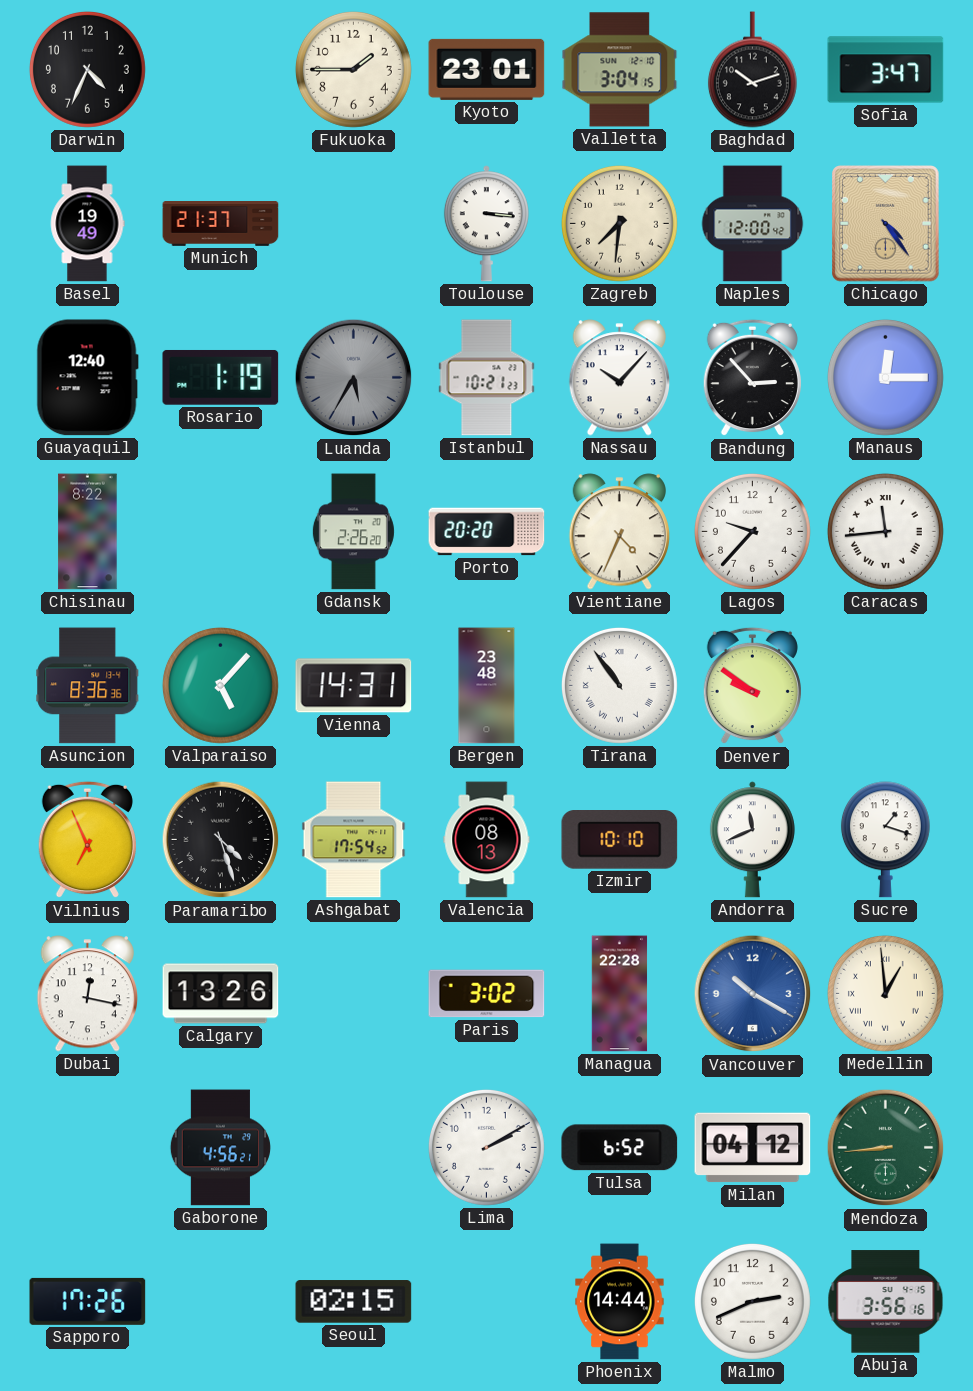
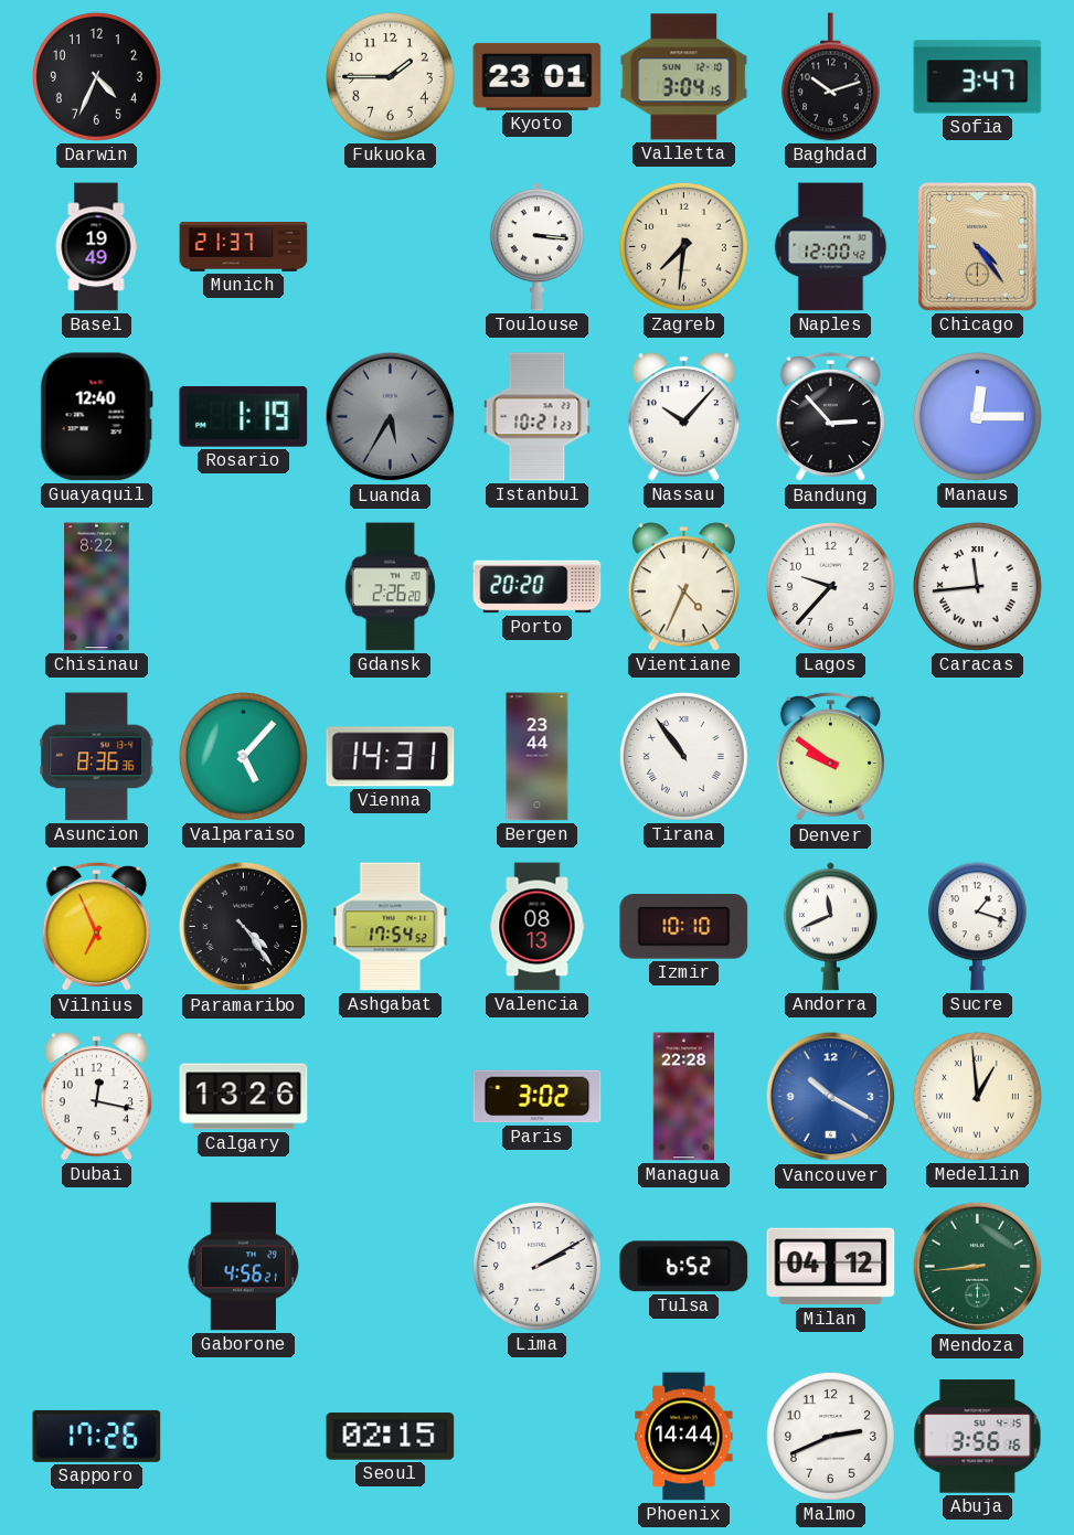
Bergen: 23:48 -> 23:44
Paramaribo: 4:27 -> 4:24
